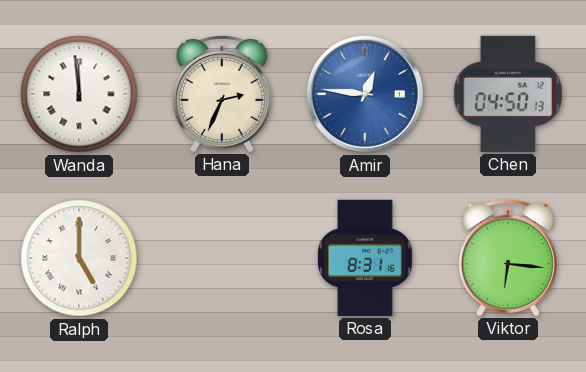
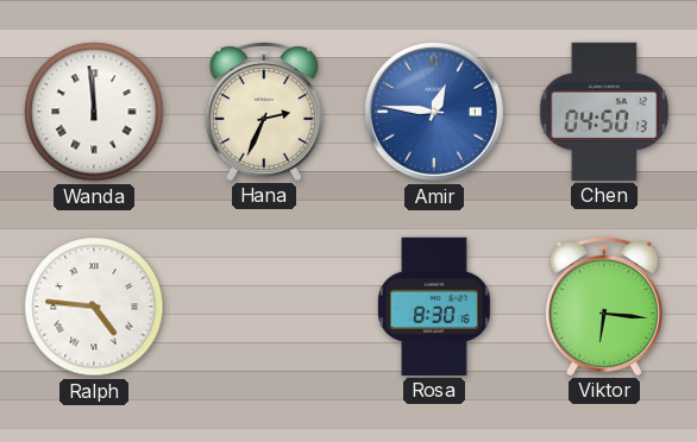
Ralph: 5:00 -> 4:46
Rosa: 8:31 -> 8:30
